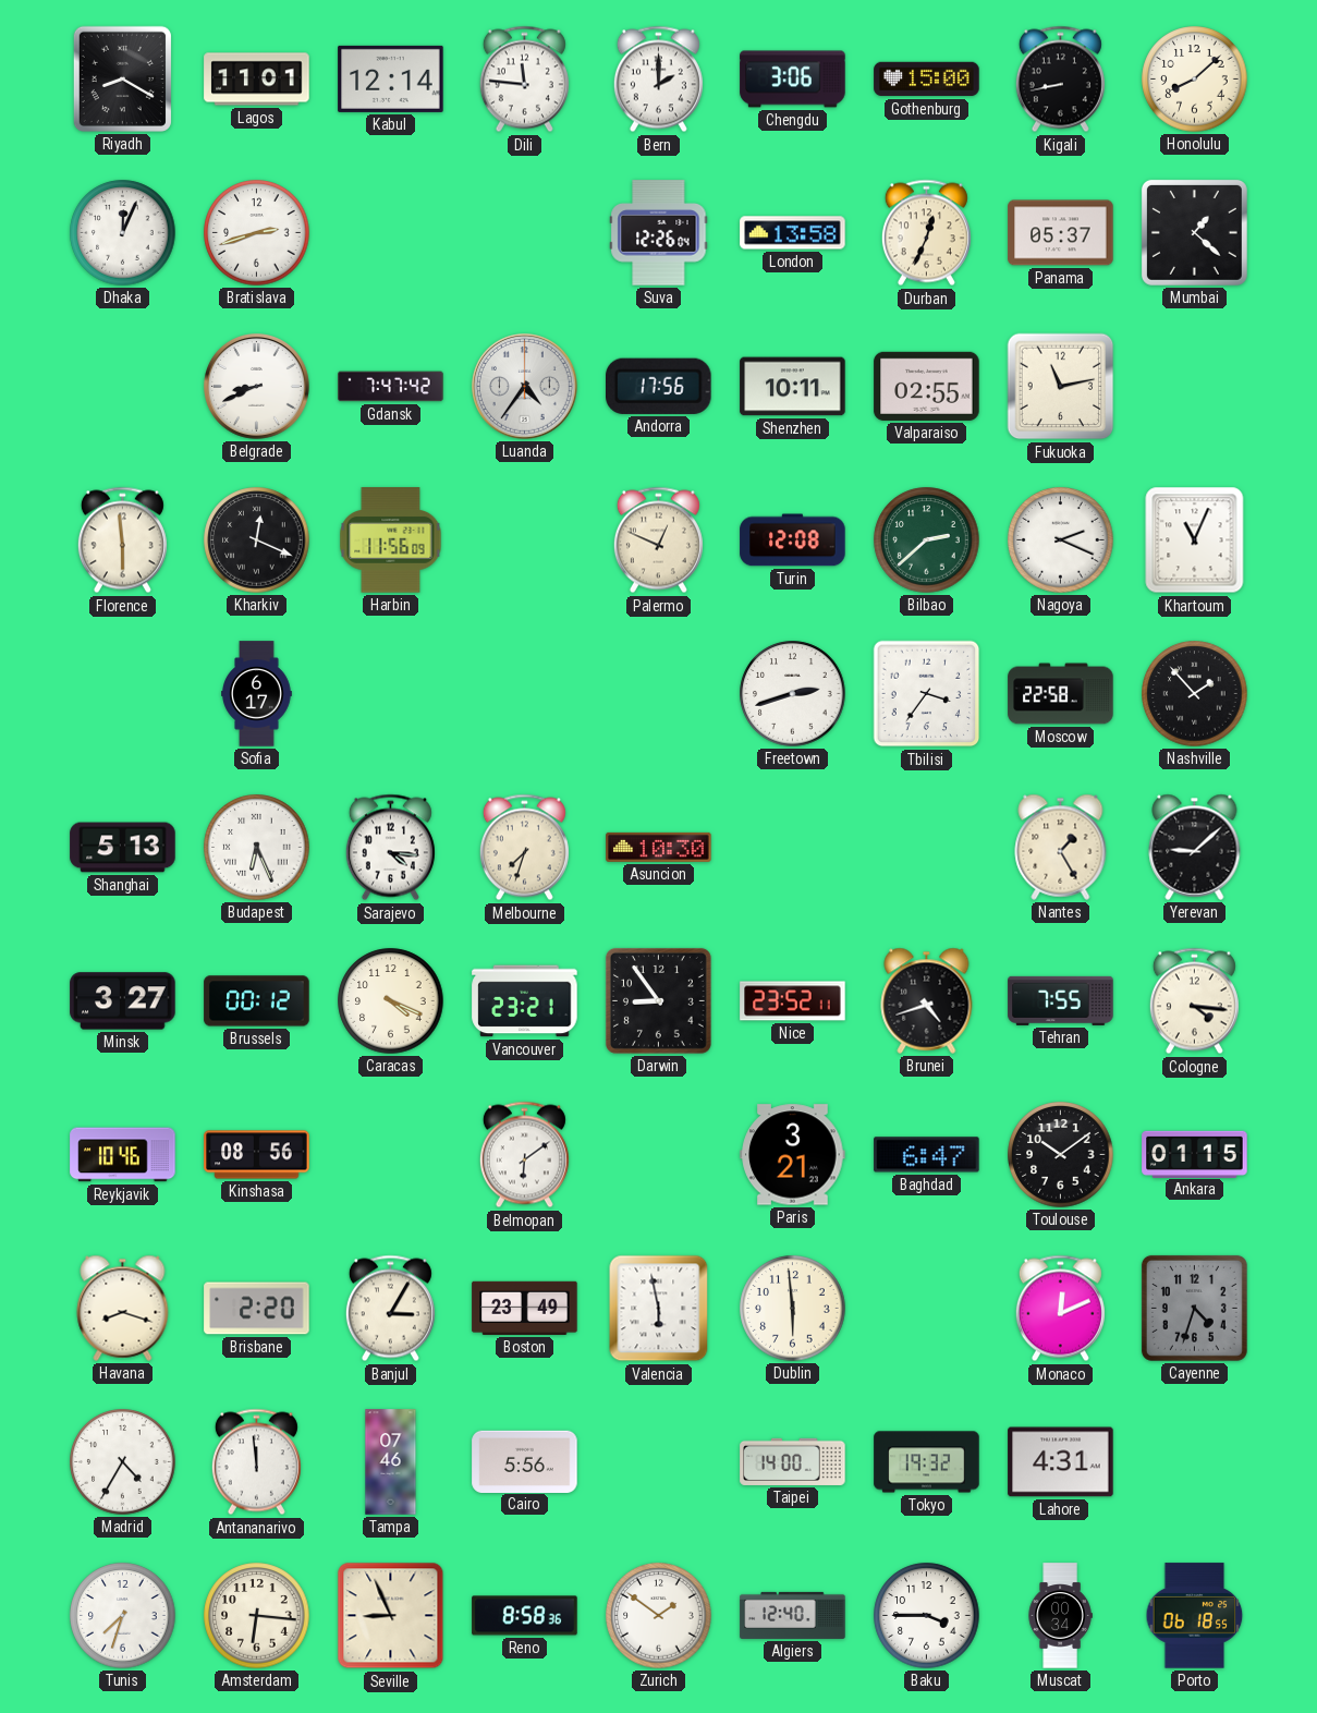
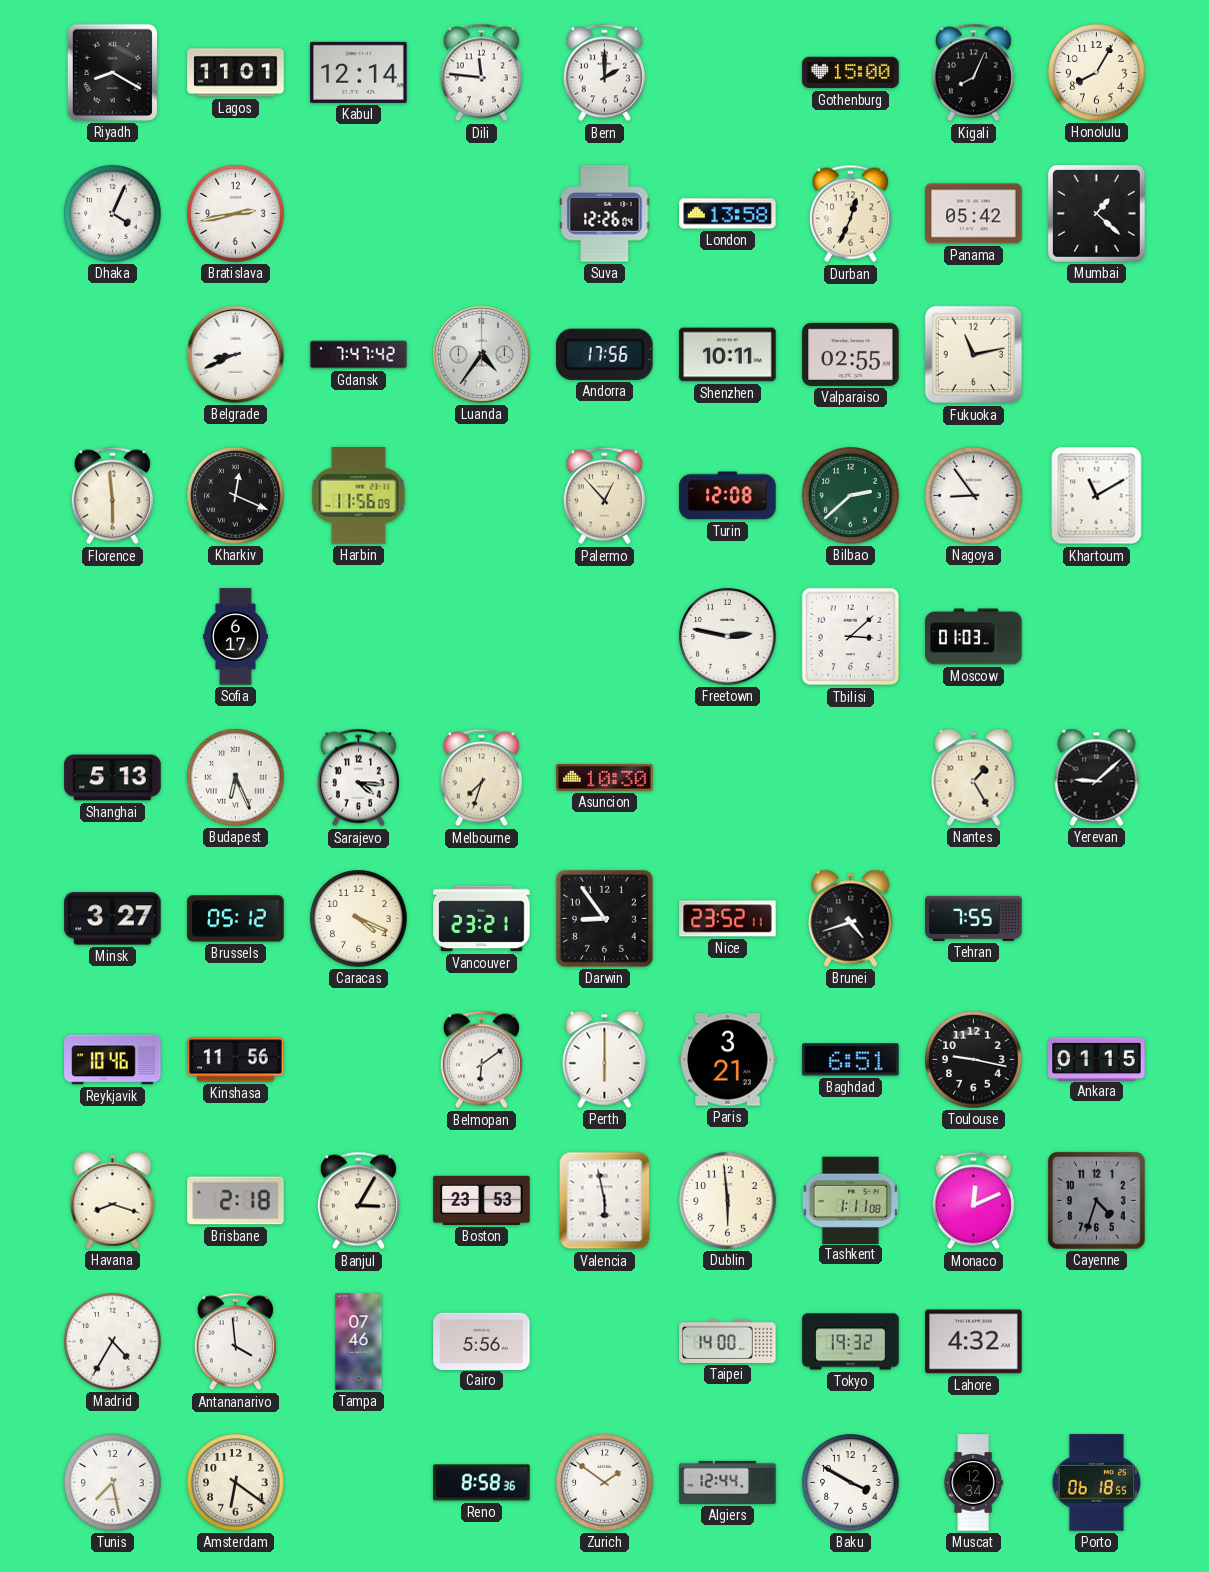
Chengdu: 3:06 -> none
Kigali: 8:43 -> 8:04
Honolulu: 8:08 -> 8:05
Dhaka: 12:04 -> 4:04
Bratislava: 2:42 -> 2:43
Panama: 05:37 -> 05:42
Palermo: 12:49 -> 12:53
Nagoya: 2:19 -> 8:54
Khartoum: 11:04 -> 11:10
Freetown: 2:42 -> 2:47
Tbilisi: 3:36 -> 3:08
Moscow: 22:58 -> 01:03
Nashville: 1:53 -> none
Brussels: 00:12 -> 05:12
Cologne: 4:16 -> none
Kinshasa: 08:56 -> 11:56
Perth: none -> 6:00
Baghdad: 6:47 -> 6:51
Toulouse: 10:09 -> 9:17
Brisbane: 2:20 -> 2:18
Boston: 23:49 -> 23:53
Tashkent: none -> 1:11
Antananarivo: 11:59 -> 3:59
Lahore: 4:31 -> 4:32
Tunis: 7:33 -> 7:28
Amsterdam: 6:16 -> 6:21
Seville: 8:56 -> none
Algiers: 12:40 -> 12:44
Baku: 3:45 -> 3:50
Muscat: 00:34 -> 12:34
